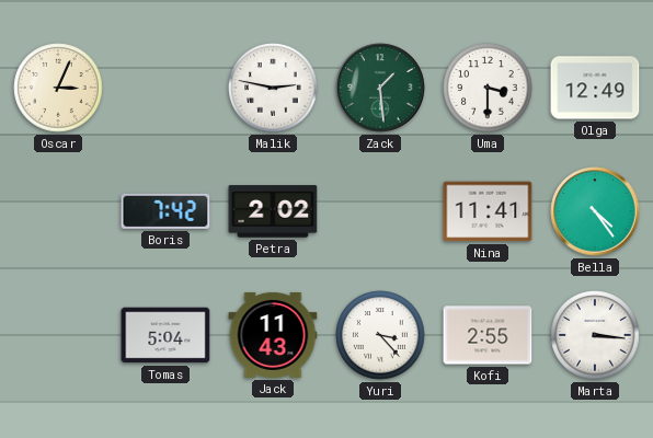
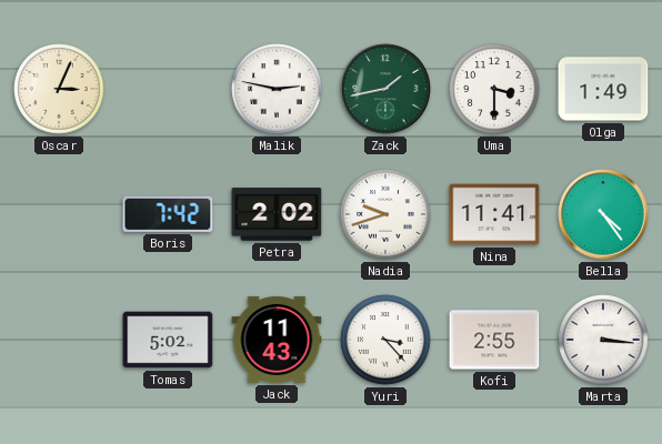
Zack: 1:29 -> 1:43
Olga: 12:49 -> 1:49
Nadia: none -> 9:42
Tomas: 5:04 -> 5:02
